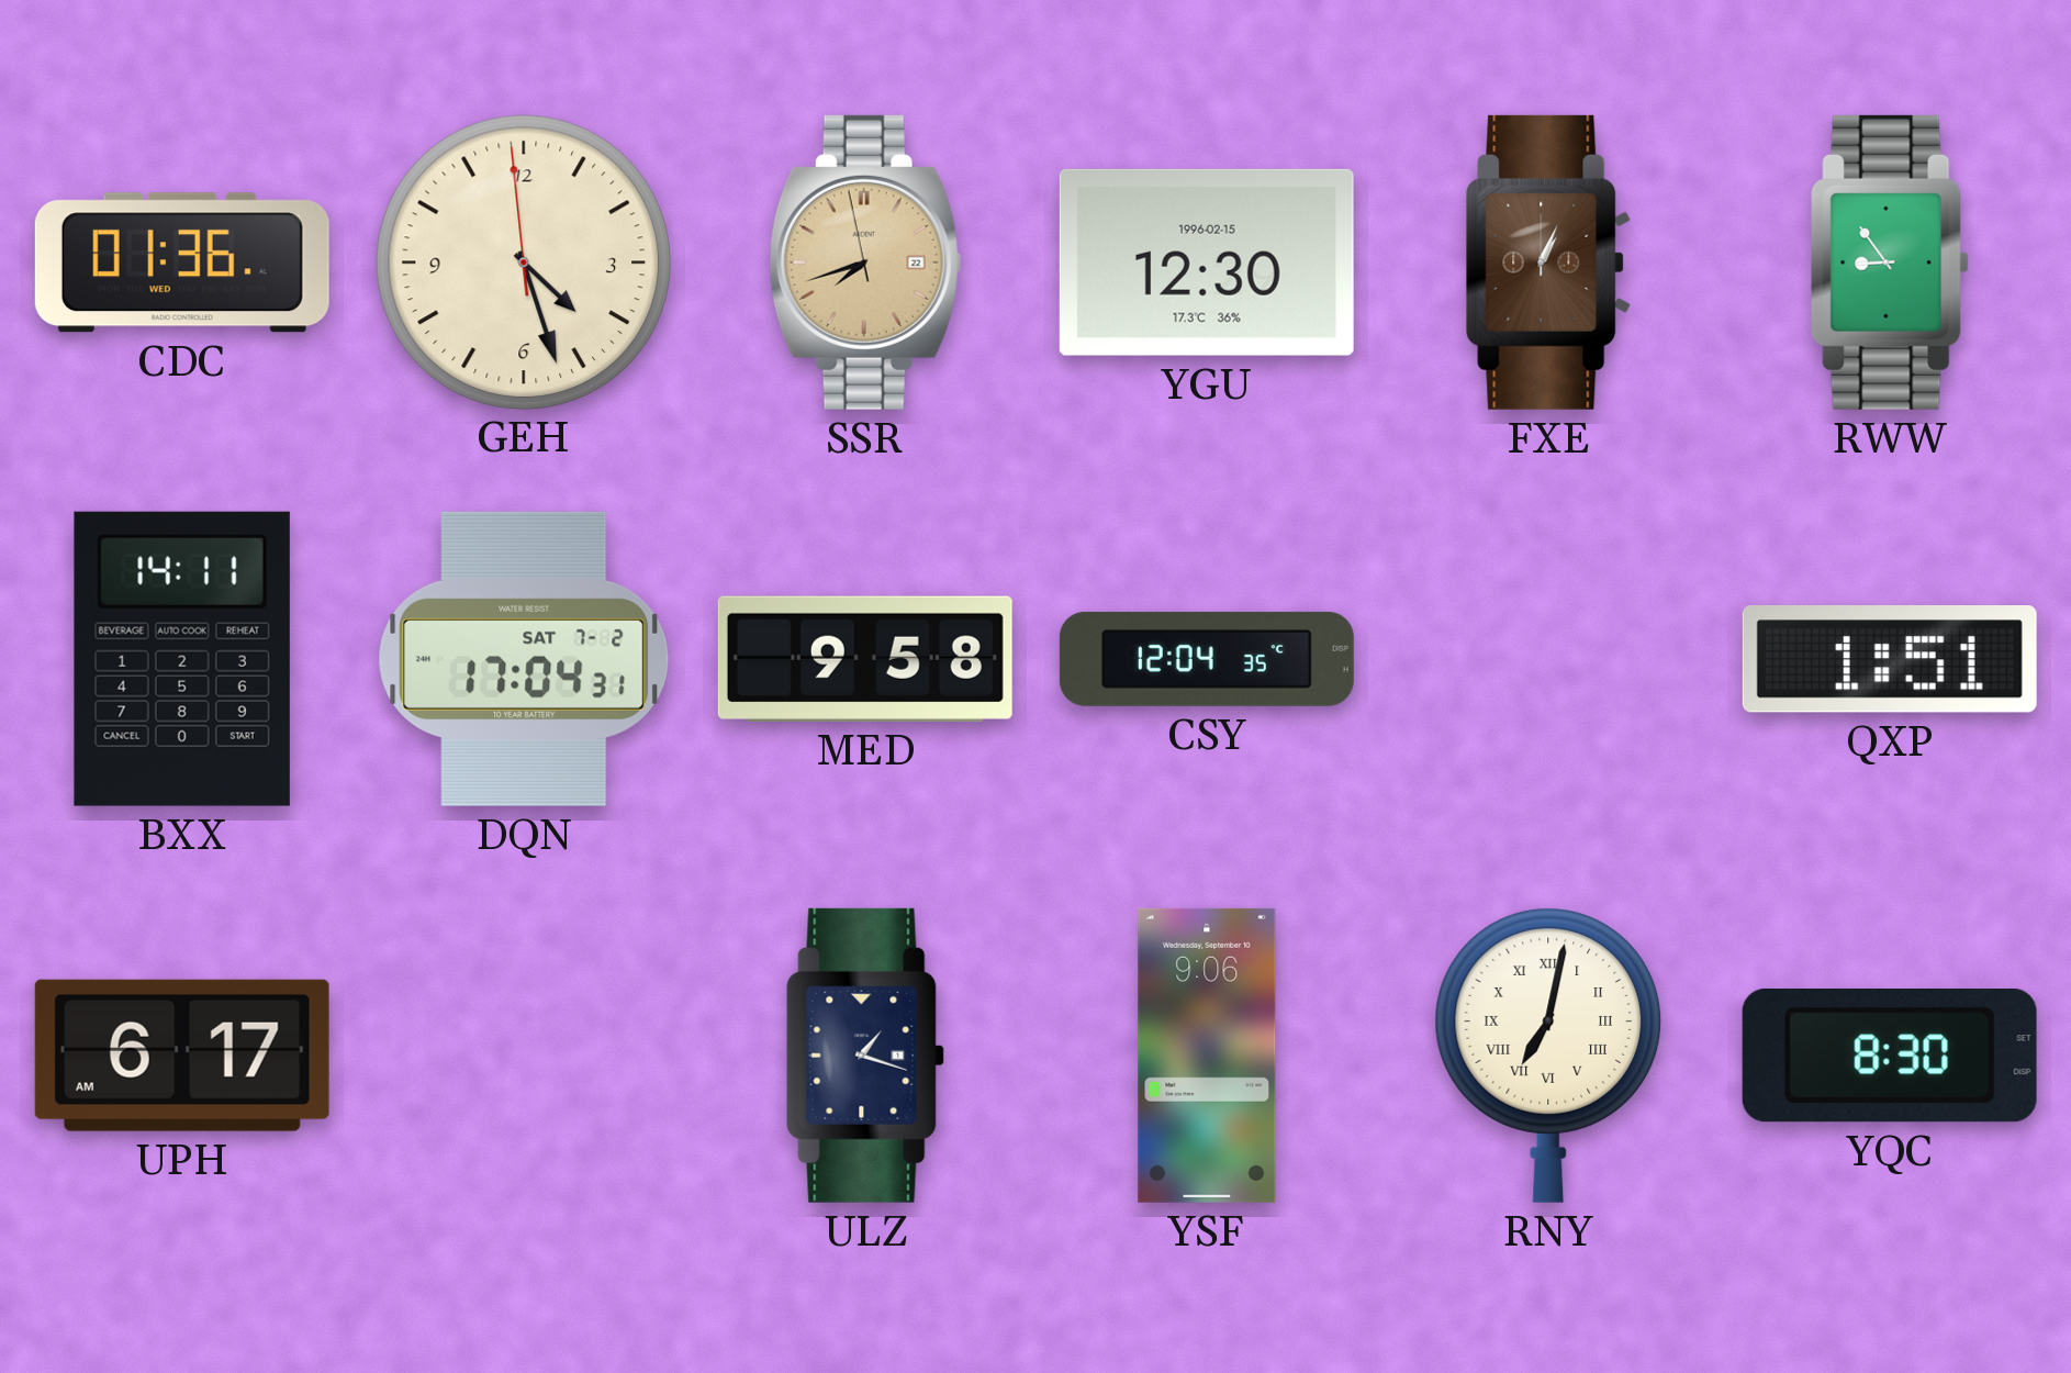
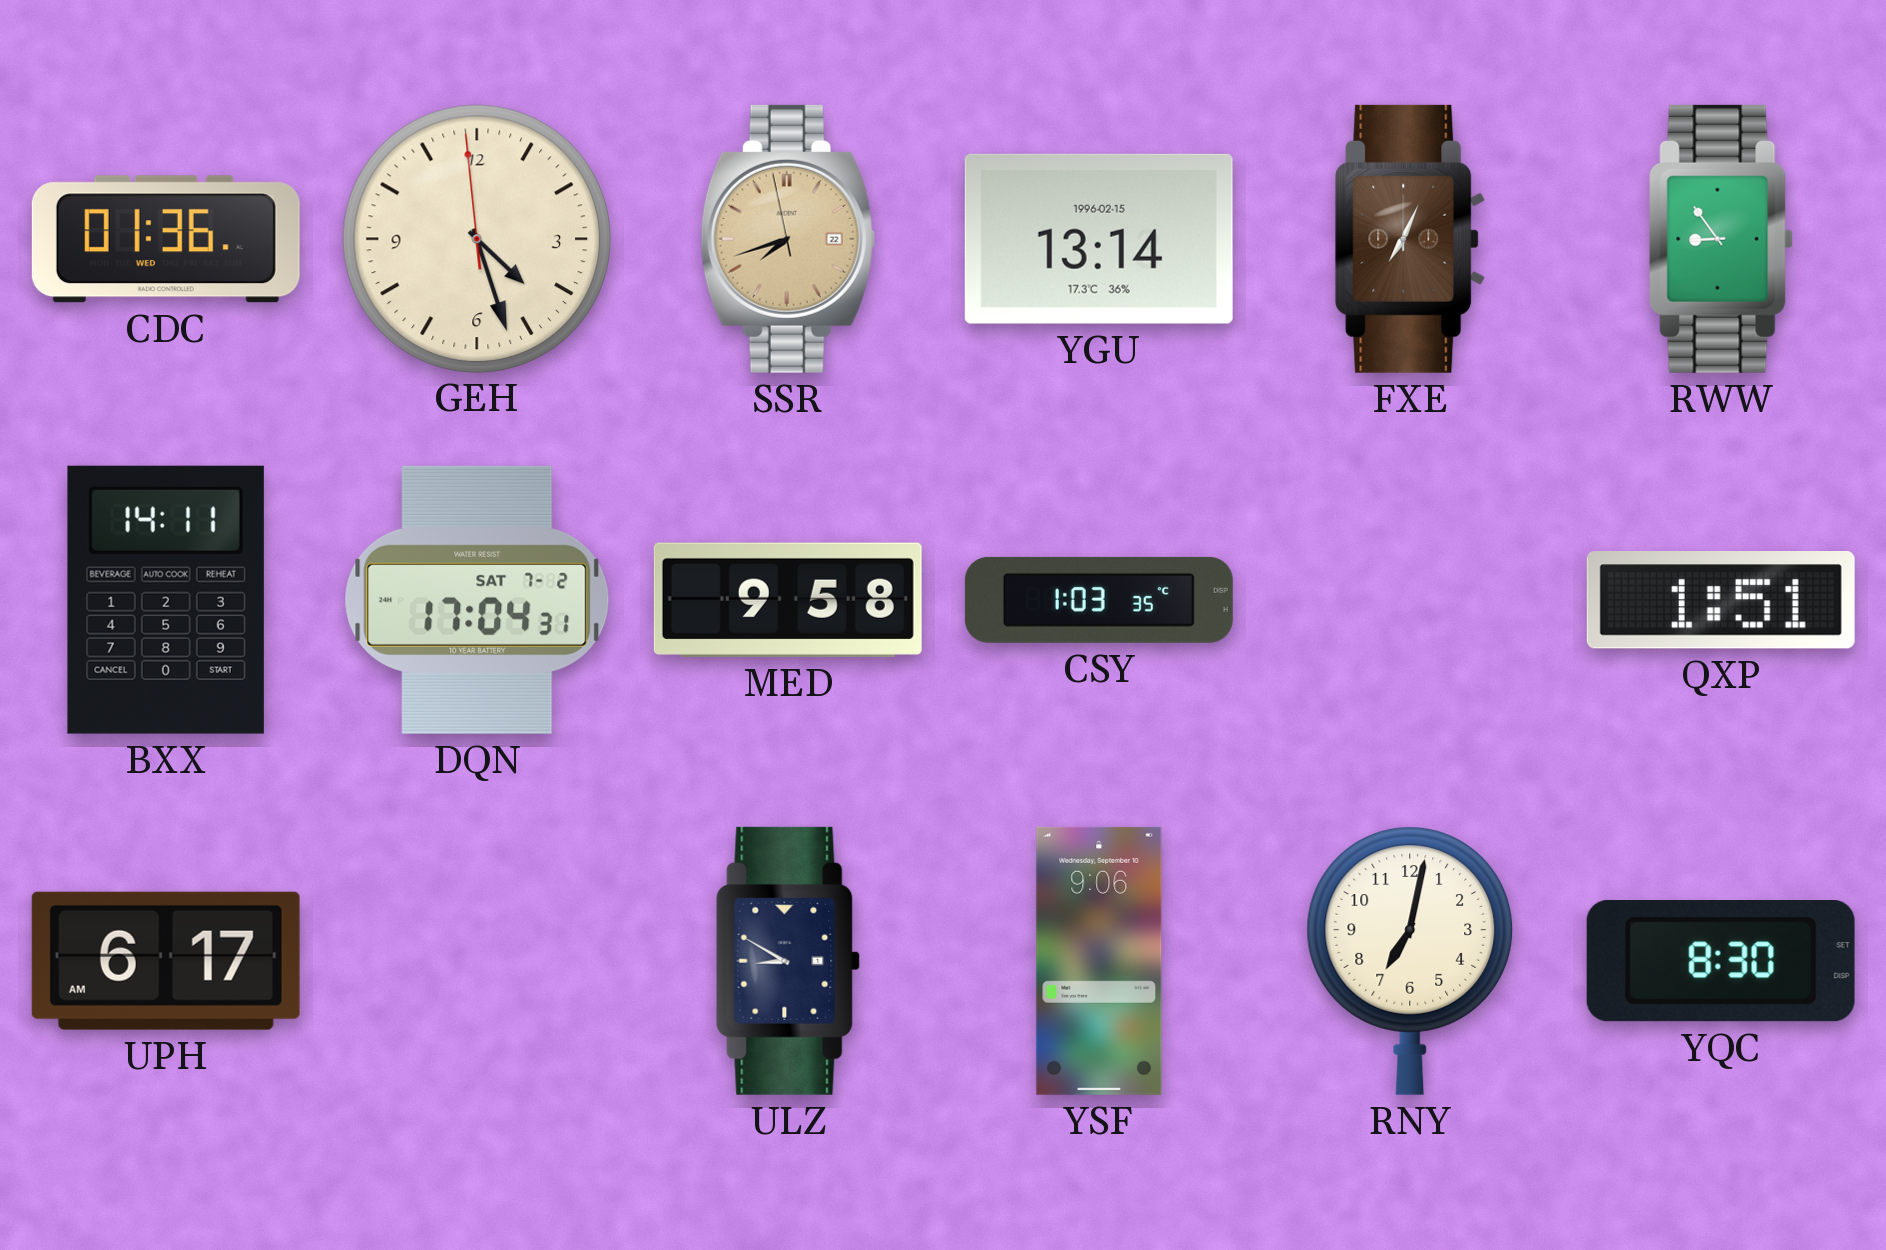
YGU: 12:30 -> 13:14
FXE: 1:04 -> 7:04
CSY: 12:04 -> 1:03
ULZ: 1:18 -> 8:50
RNY numerals: Roman -> Arabic
